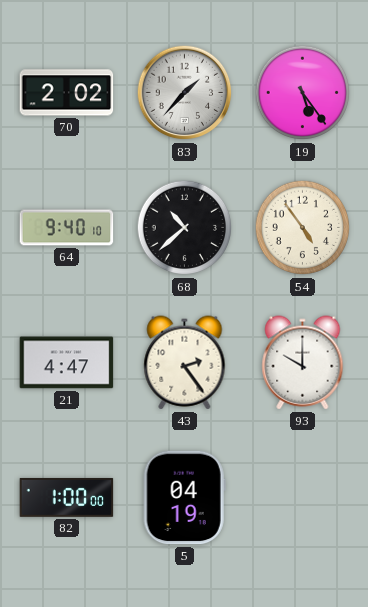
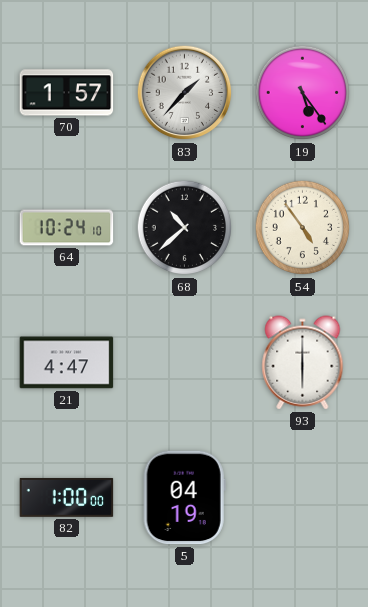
70: 2:02 -> 1:57
64: 9:40 -> 10:24
43: 2:24 -> none
93: 10:00 -> 6:00
